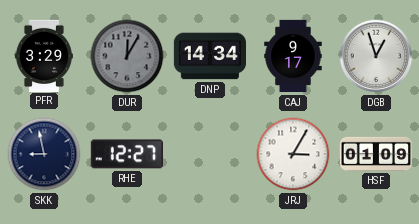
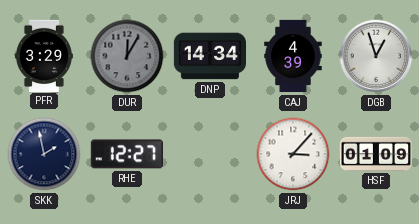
CAJ: 9:17 -> 4:39
SKK: 8:58 -> 1:58
JRJ: 3:05 -> 3:07
